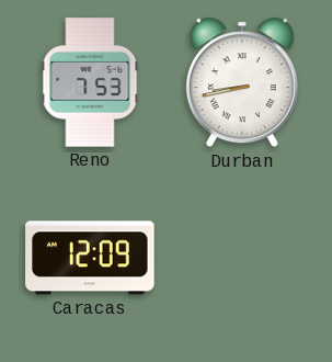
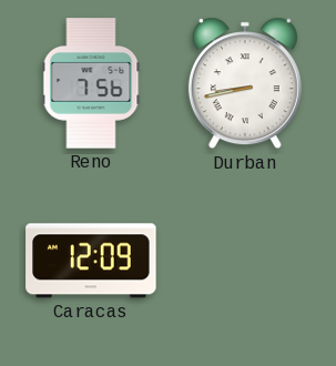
Reno: 7:53 -> 7:56
